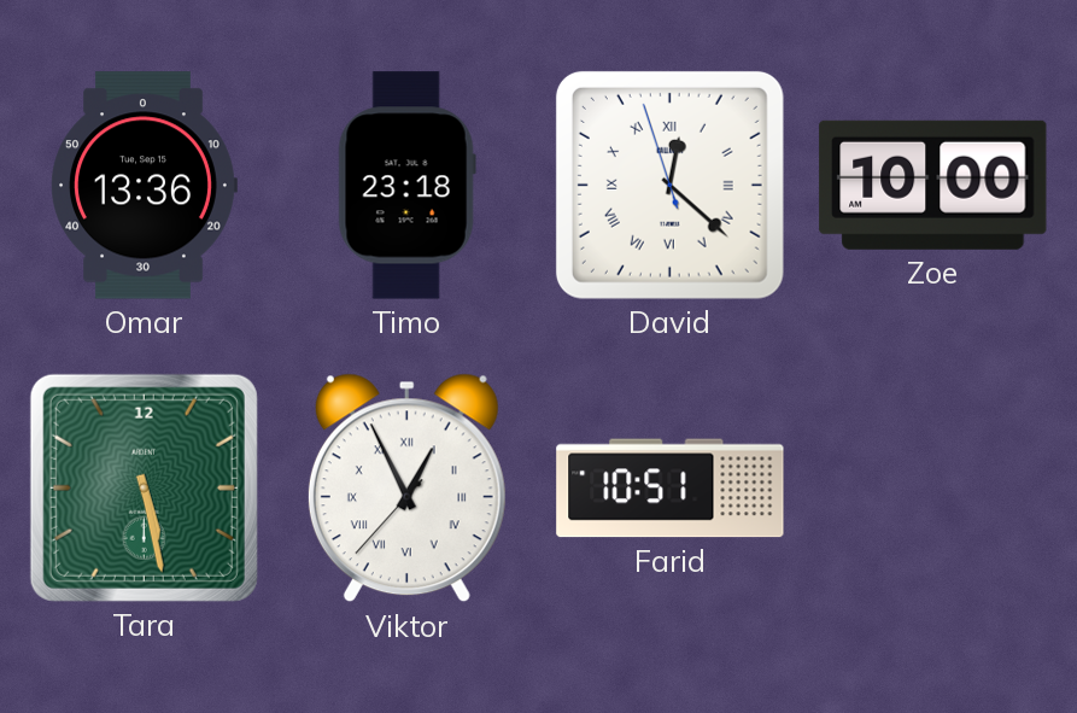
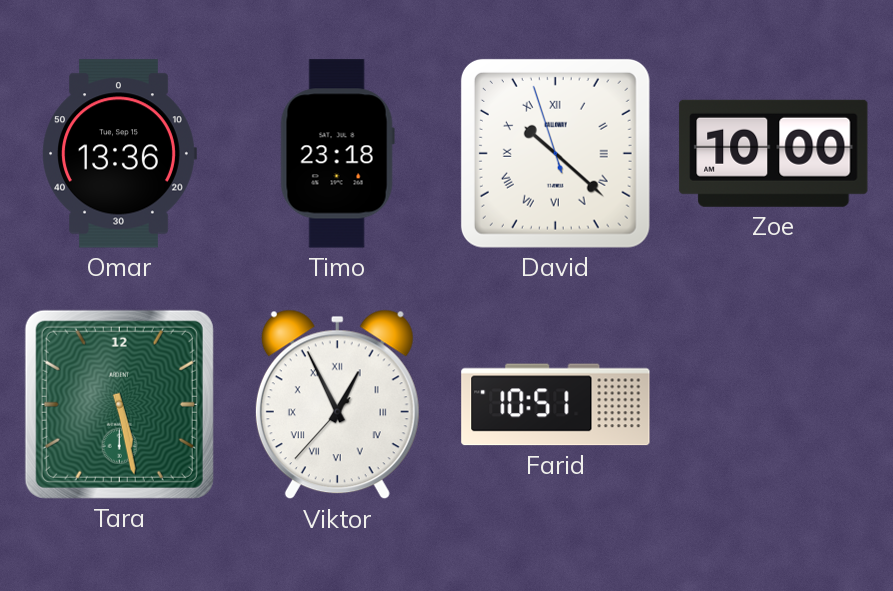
David: 12:21 -> 10:21
